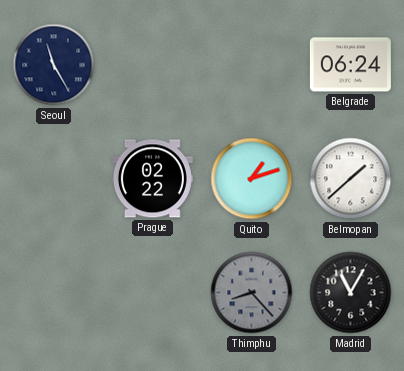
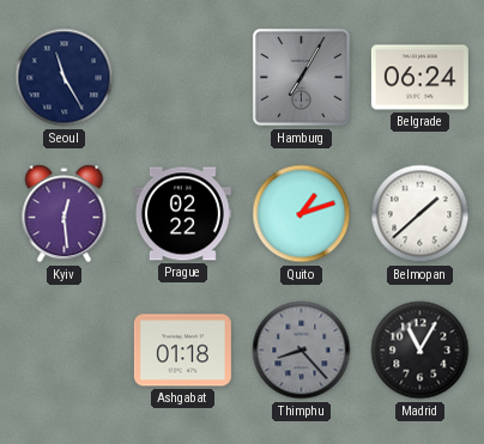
Hamburg: none -> 7:05
Kyiv: none -> 12:29
Ashgabat: none -> 01:18
